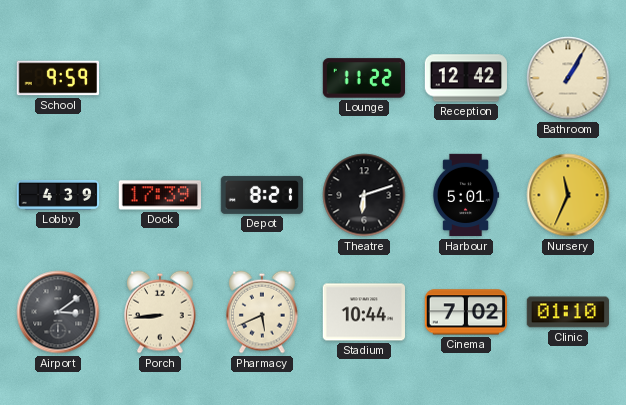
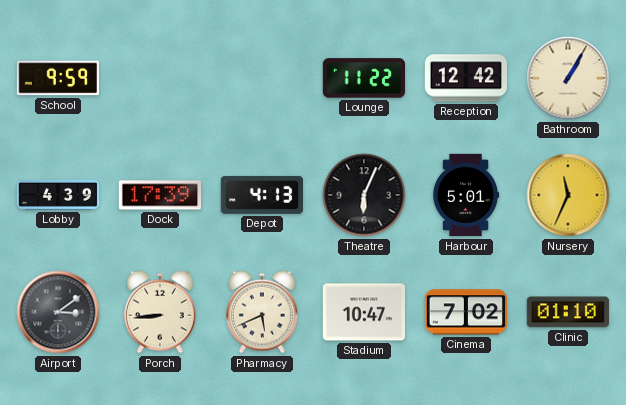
Depot: 8:21 -> 4:13
Theatre: 6:12 -> 6:04
Stadium: 10:44 -> 10:47
